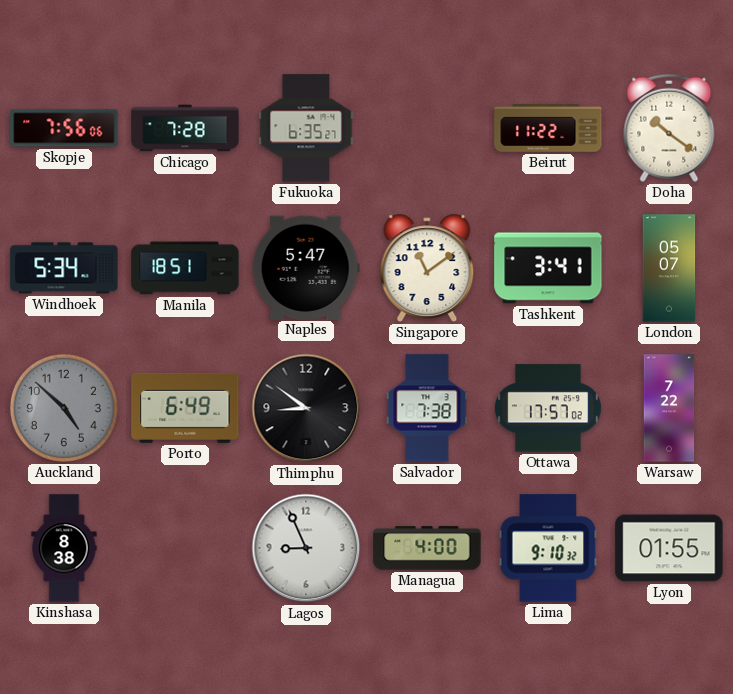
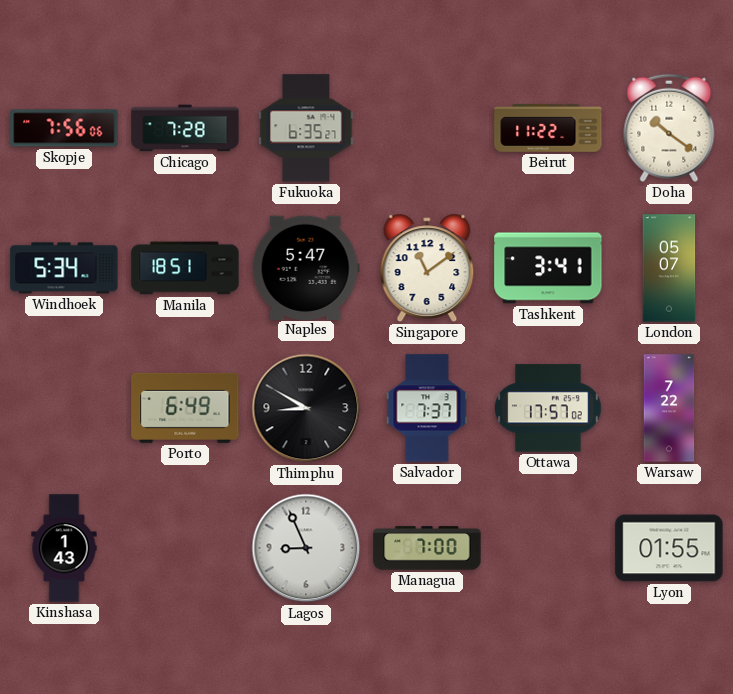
Auckland: 4:52 -> none
Thimphu: 8:51 -> 8:50
Salvador: 7:38 -> 7:37
Kinshasa: 8:38 -> 1:43
Managua: 4:00 -> 7:00
Lima: 9:10 -> none
